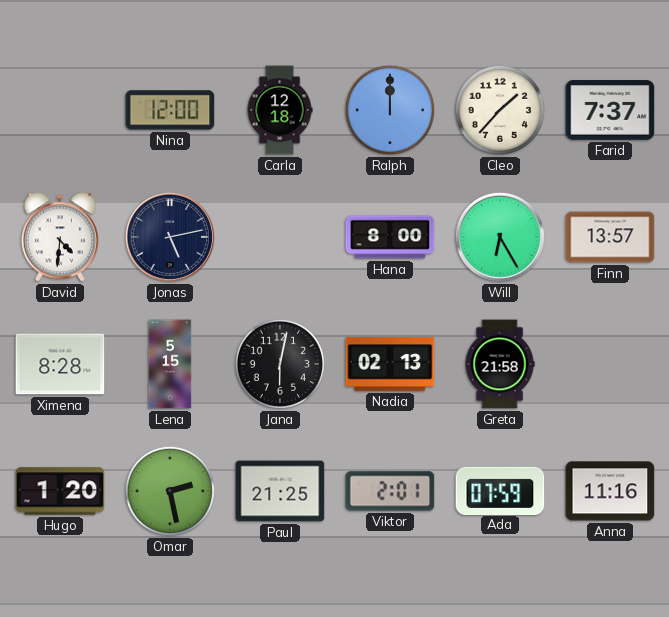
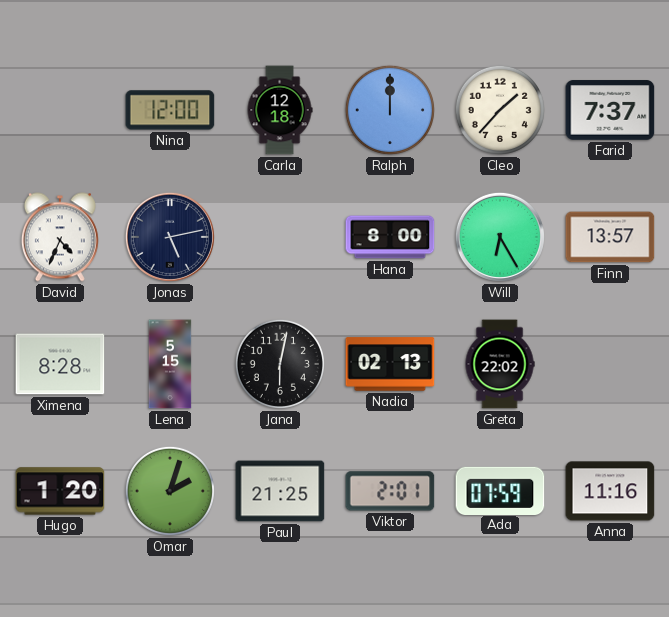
David: 4:31 -> 4:34
Greta: 21:58 -> 22:02
Omar: 2:28 -> 2:03
